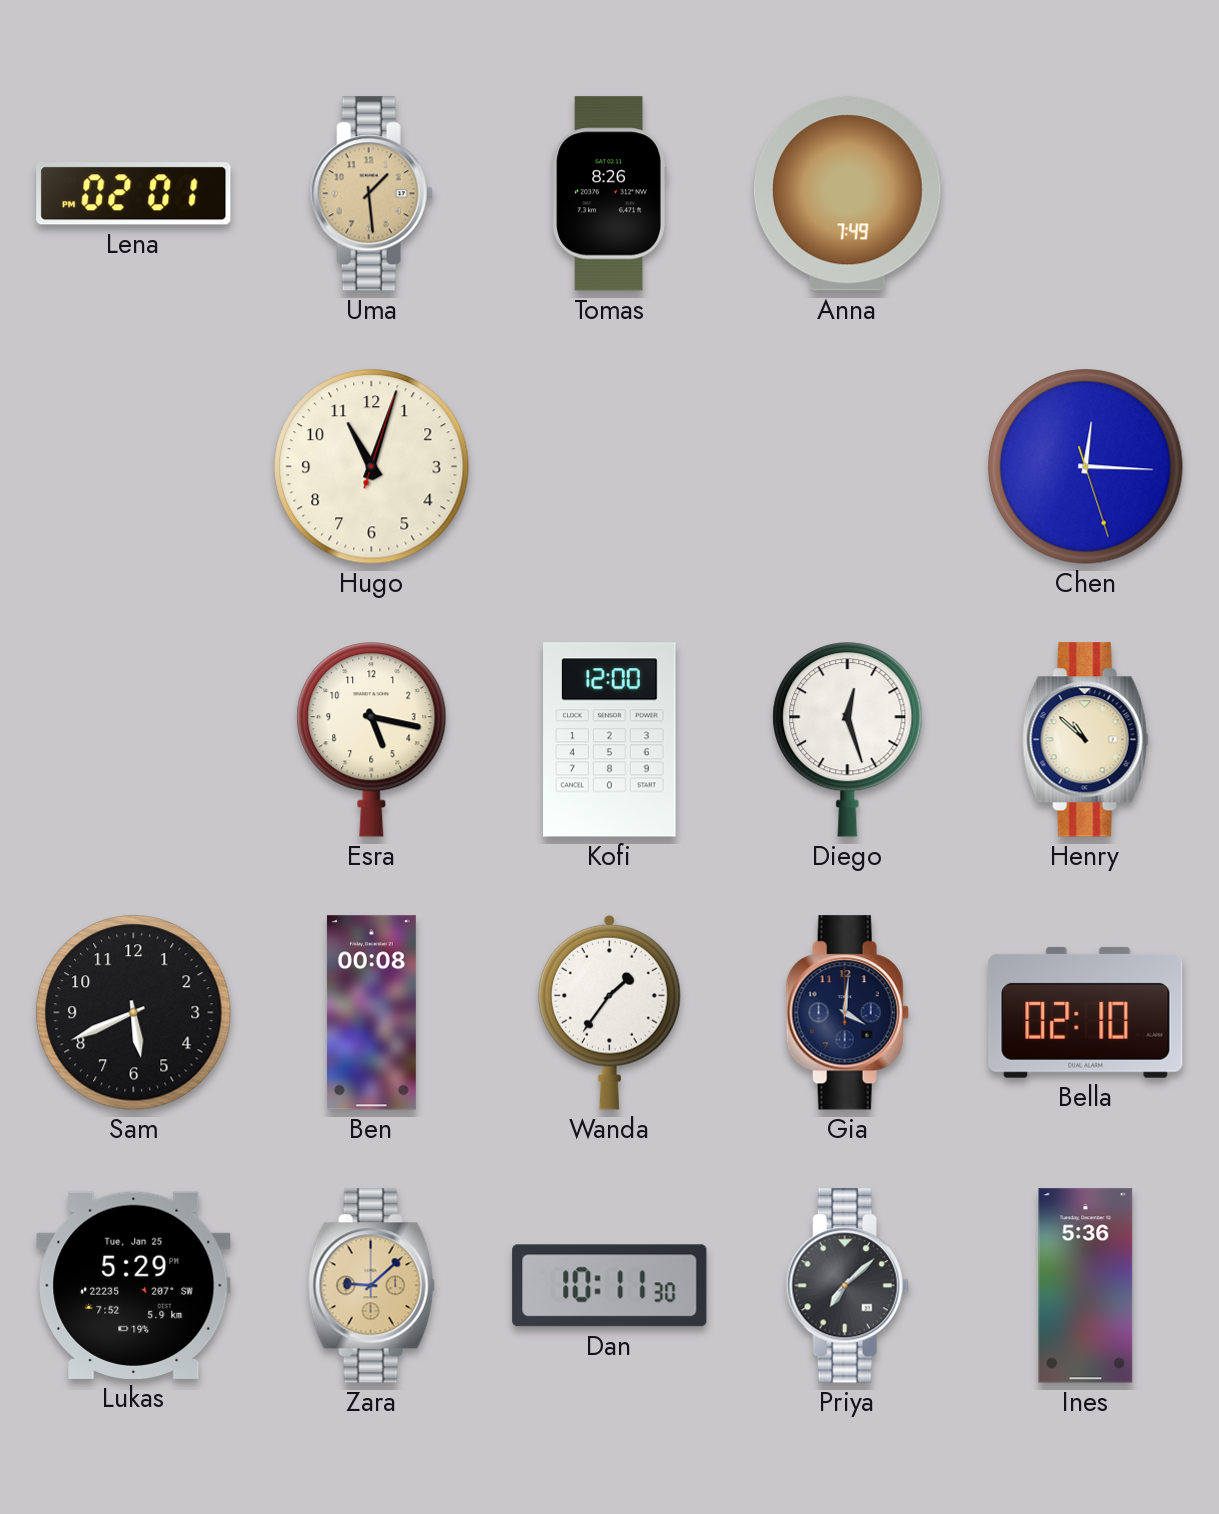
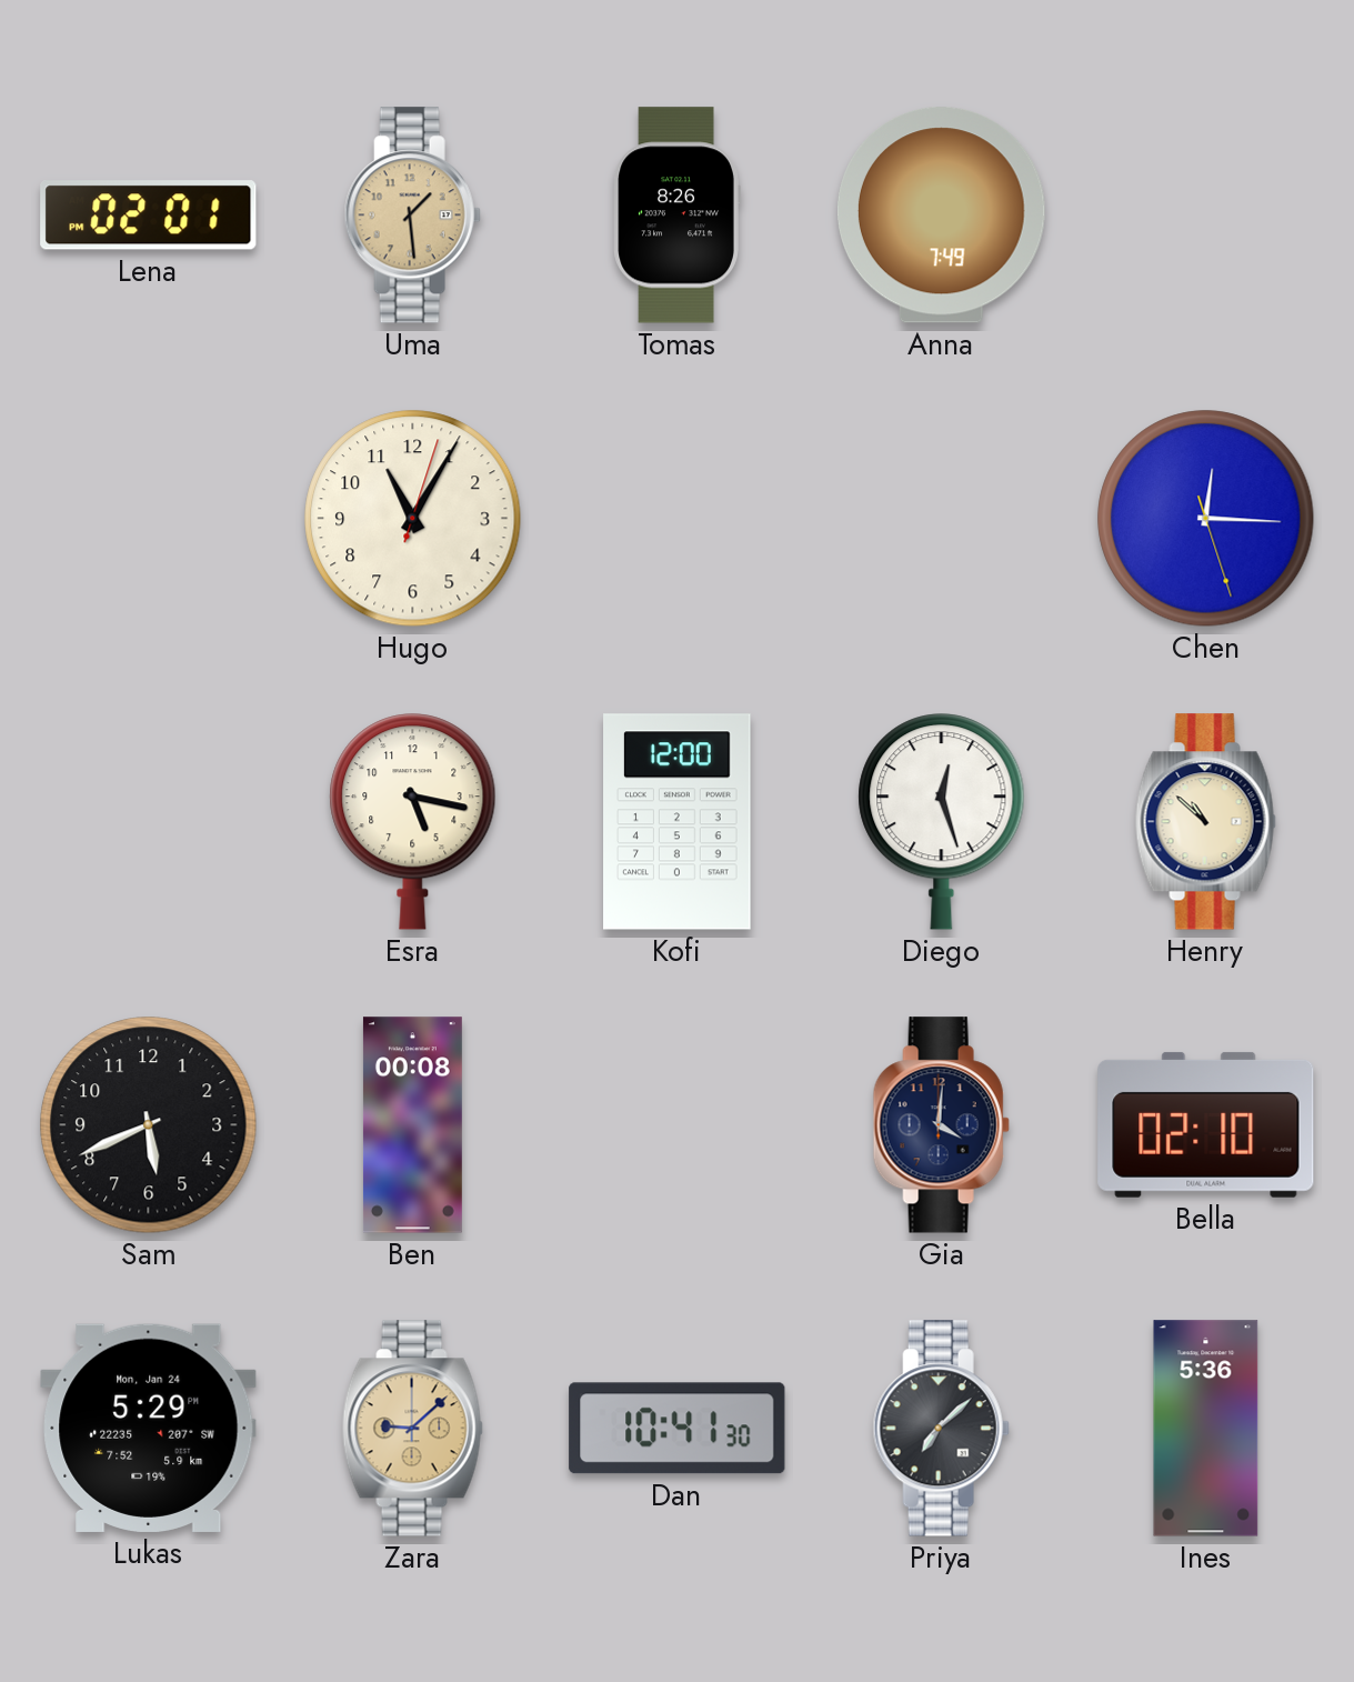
Hugo: 11:03 -> 11:05
Wanda: 1:36 -> none
Lukas date: Tue, Jan 25 -> Mon, Jan 24
Dan: 10:11 -> 10:41
